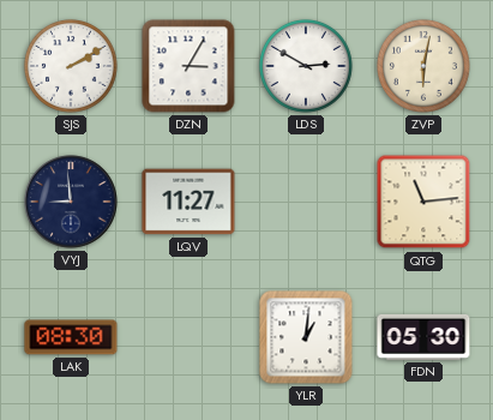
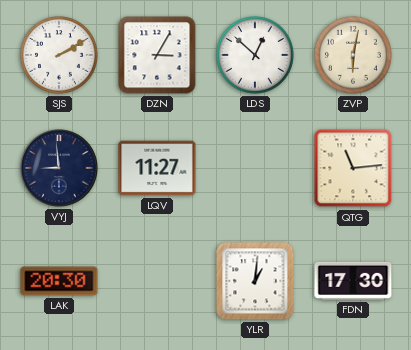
LDS: 2:50 -> 12:52
LAK: 08:30 -> 20:30
FDN: 05:30 -> 17:30
